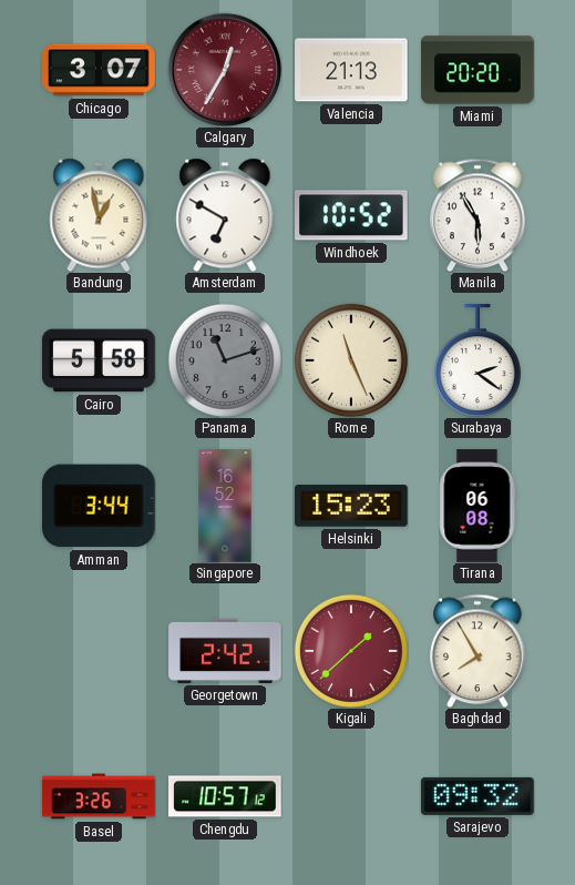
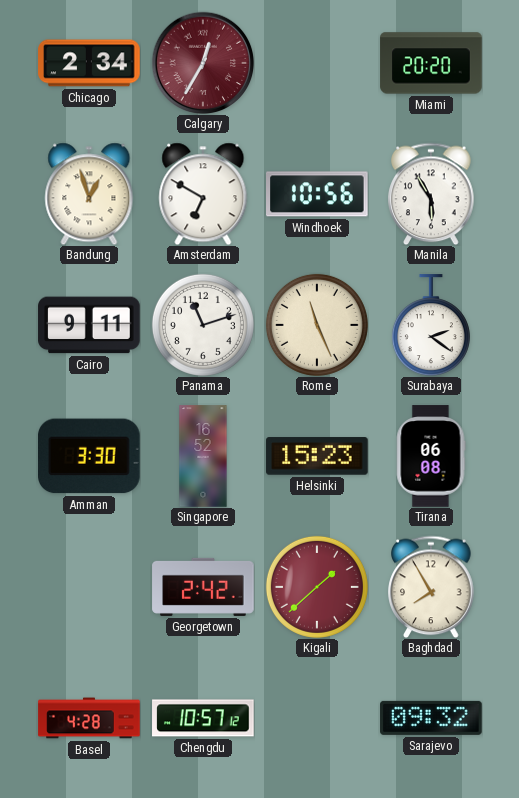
Chicago: 3:07 -> 2:34
Valencia: 21:13 -> none
Bandung: 12:58 -> 12:57
Windhoek: 10:52 -> 10:56
Cairo: 5:58 -> 9:11
Panama dial: grey -> white
Amman: 3:44 -> 3:30
Basel: 3:26 -> 4:28
